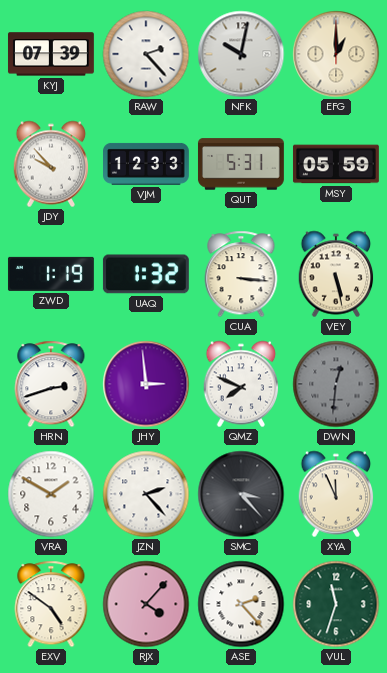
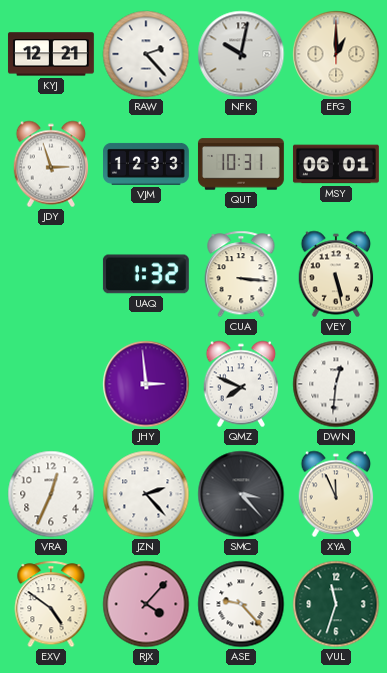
KYJ: 07:39 -> 12:21
JDY: 9:53 -> 2:57
QUT: 5:31 -> 10:31
MSY: 05:59 -> 06:01
ZWD: 1:19 -> none
HRN: 2:42 -> none
DWN dial: grey -> white
VRA: 1:50 -> 12:34
ASE: 2:23 -> 9:23
